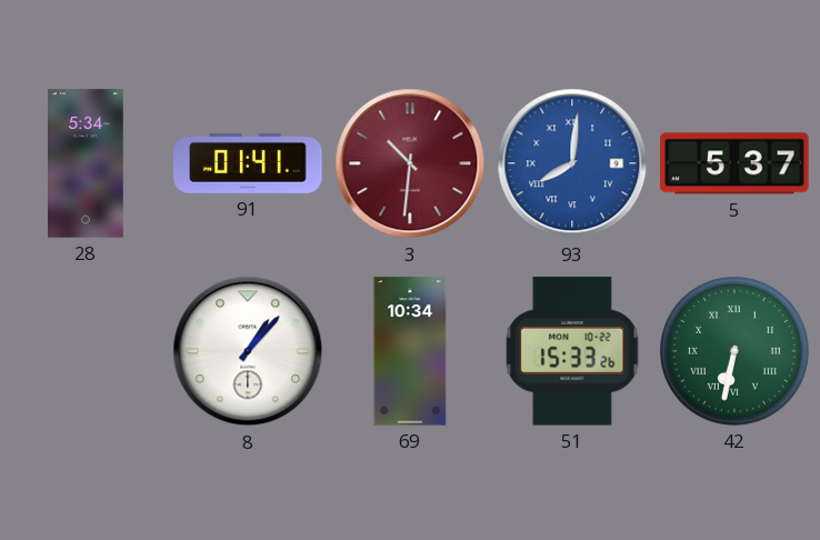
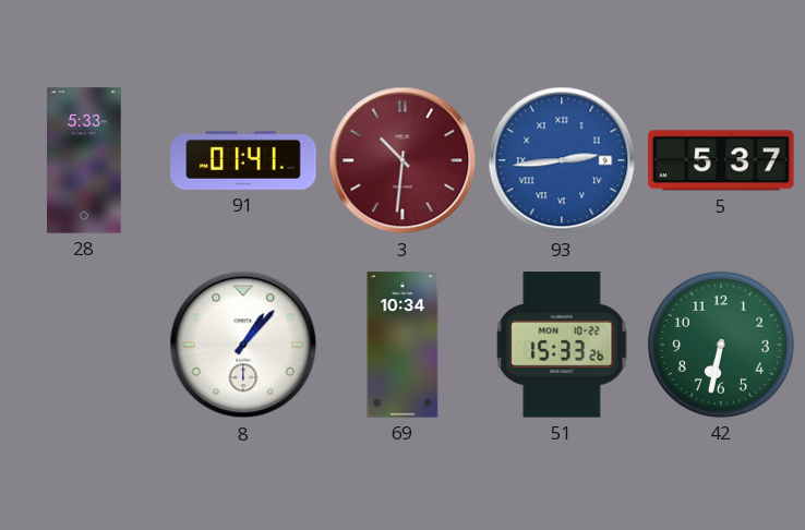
28: 5:34 -> 5:33
93: 8:01 -> 2:44
42 numerals: Roman -> Arabic
